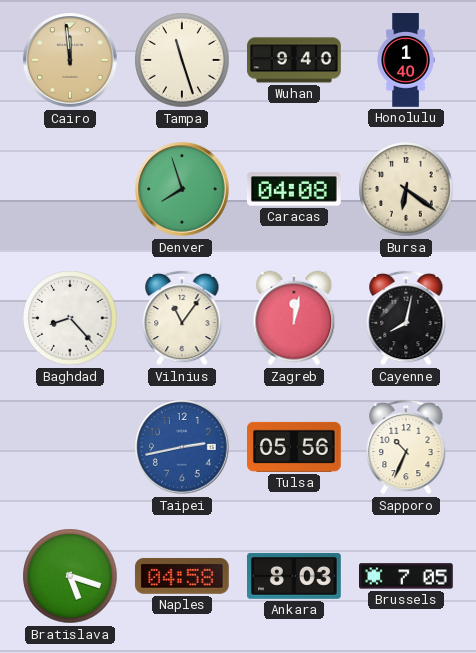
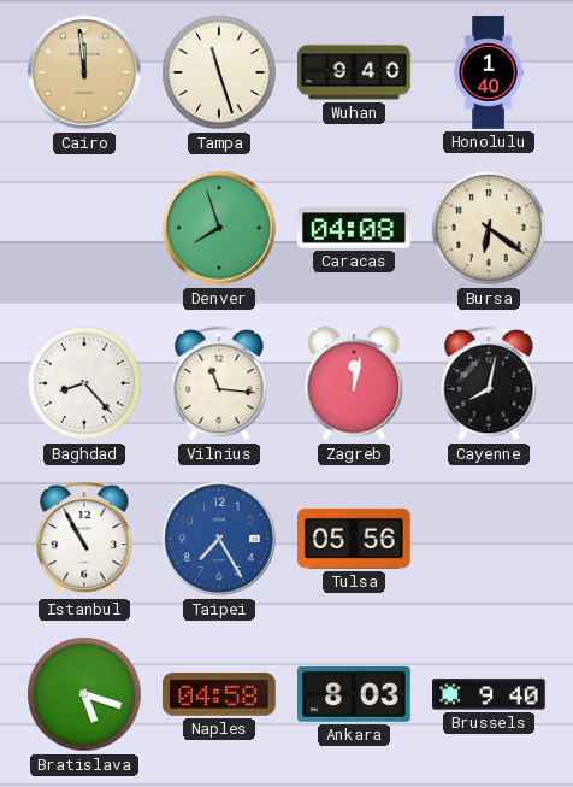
Vilnius: 11:06 -> 11:16
Istanbul: none -> 10:55
Taipei: 2:43 -> 7:25
Sapporo: 10:34 -> none
Brussels: 7:05 -> 9:40
